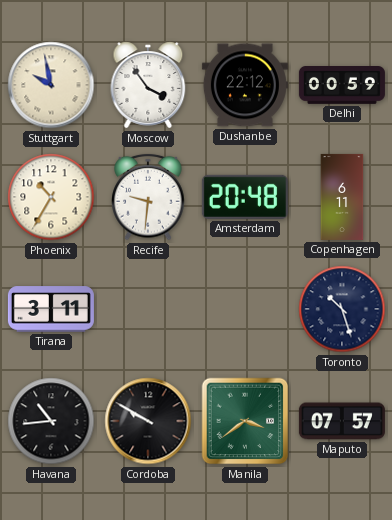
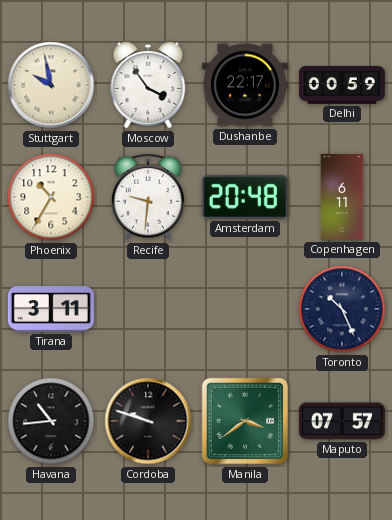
Dushanbe: 22:12 -> 22:17
Toronto: 10:27 -> 10:26
Cordoba: 9:50 -> 9:48
